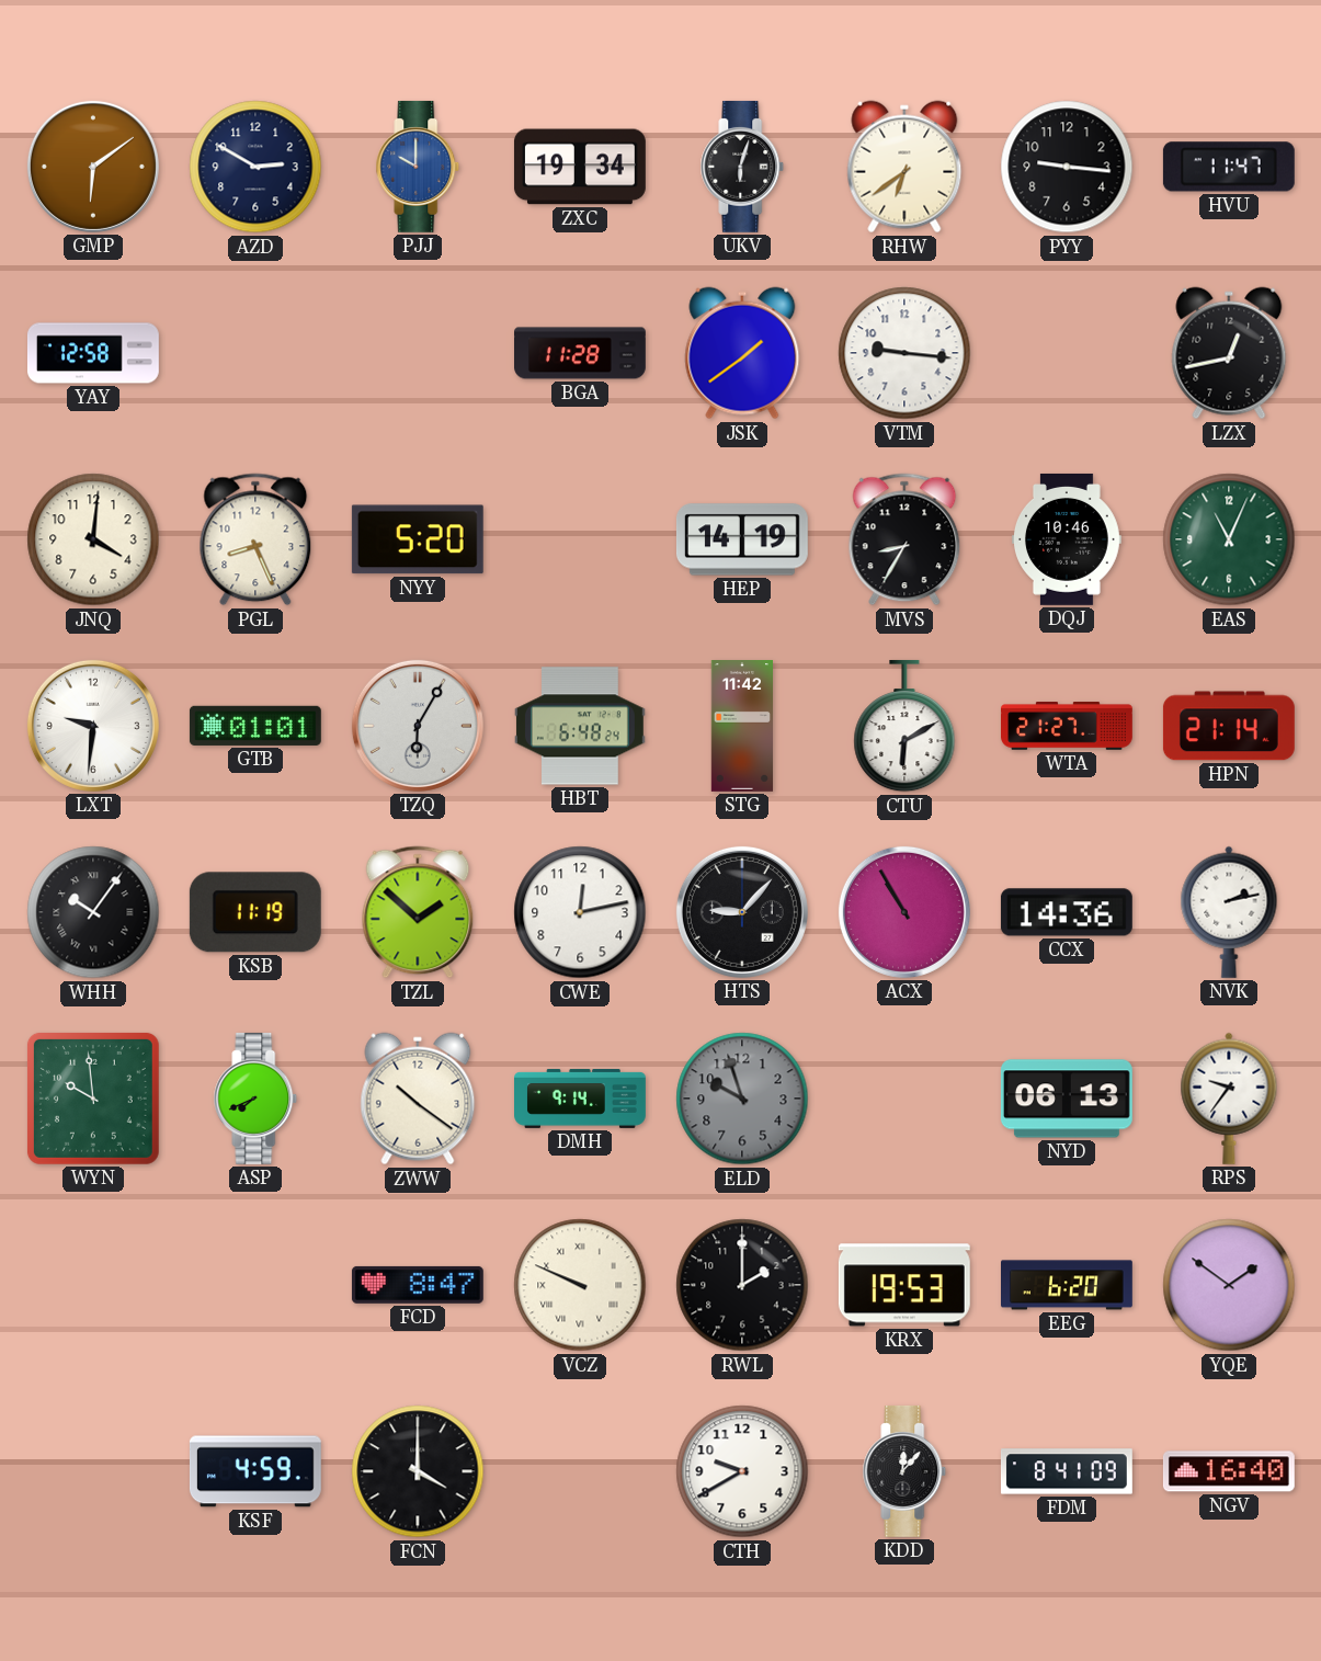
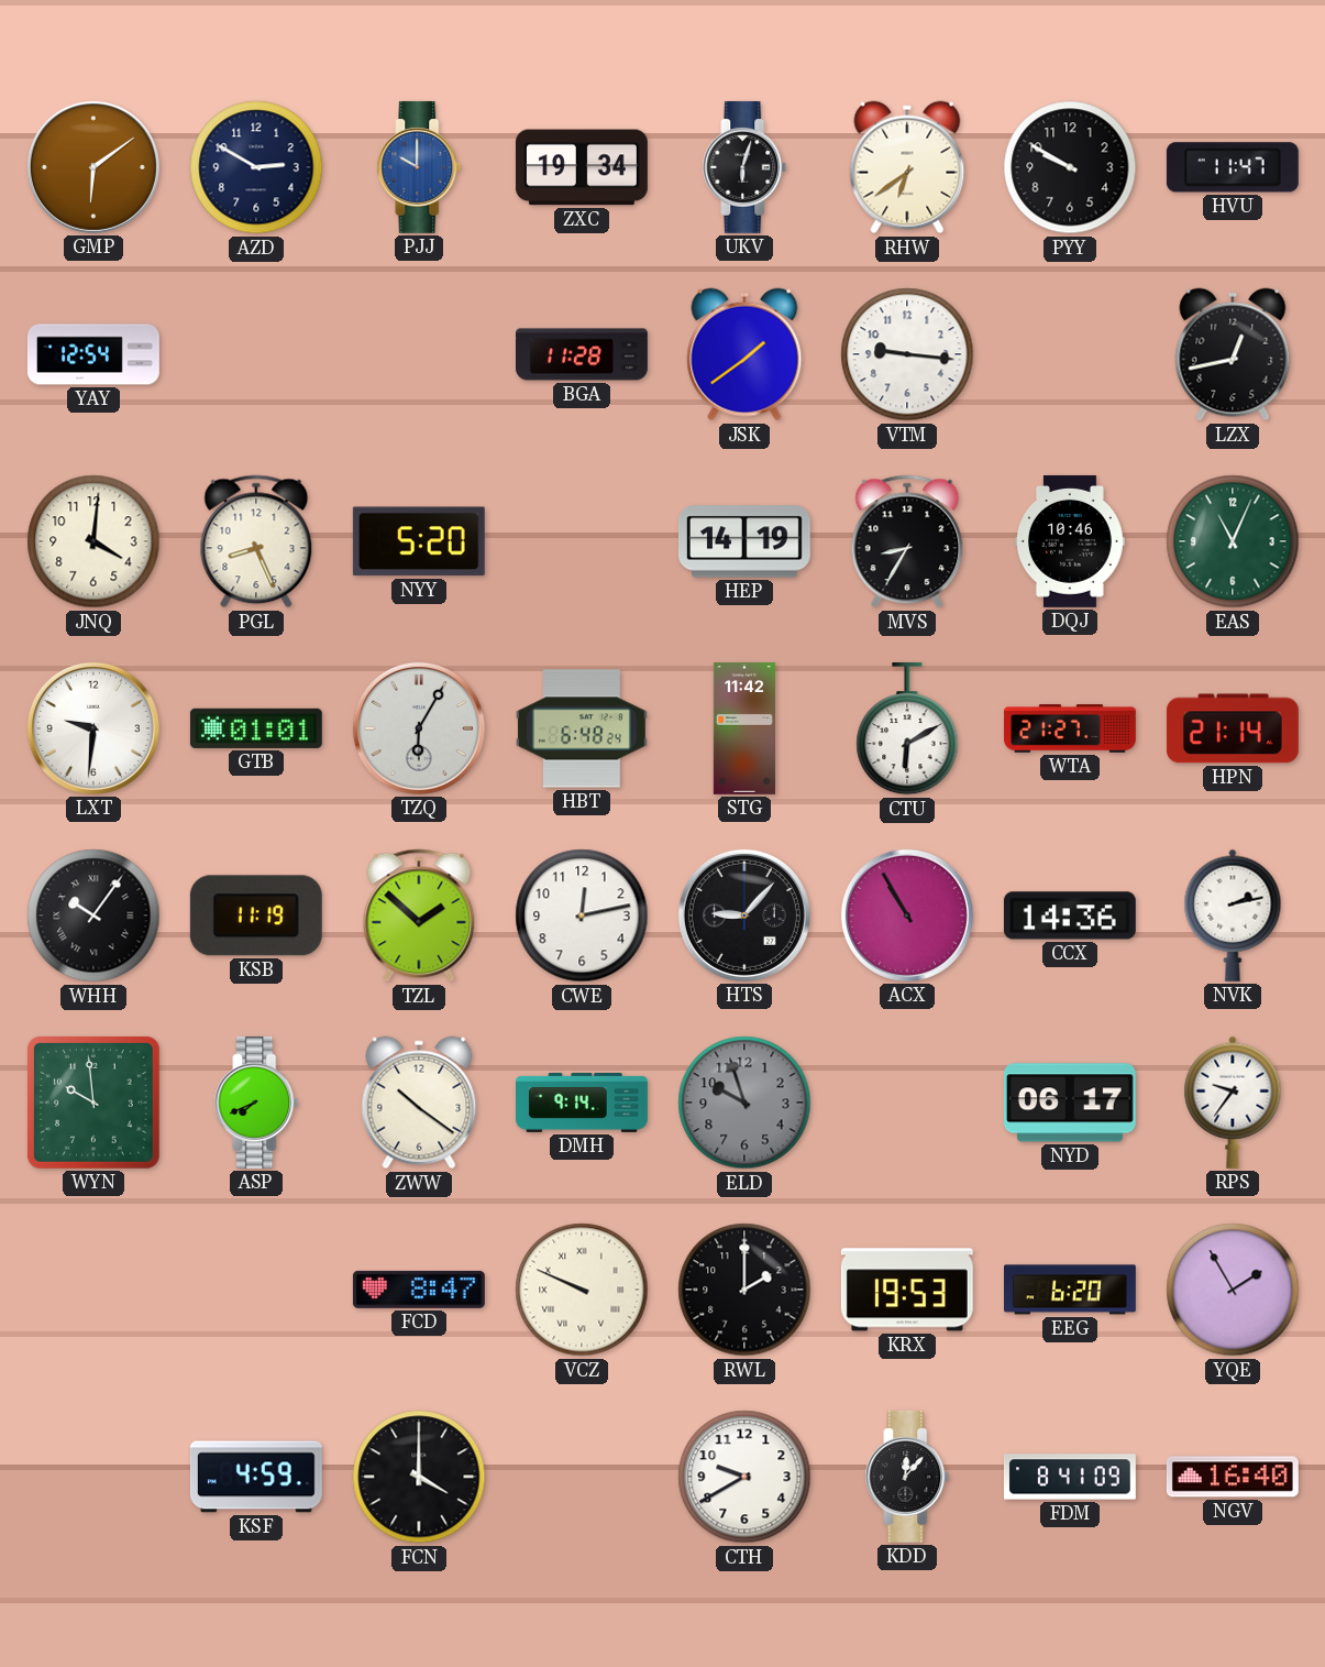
PYY: 9:16 -> 9:50
YAY: 12:58 -> 12:54
NYD: 06:13 -> 06:17
YQE: 1:51 -> 1:55
